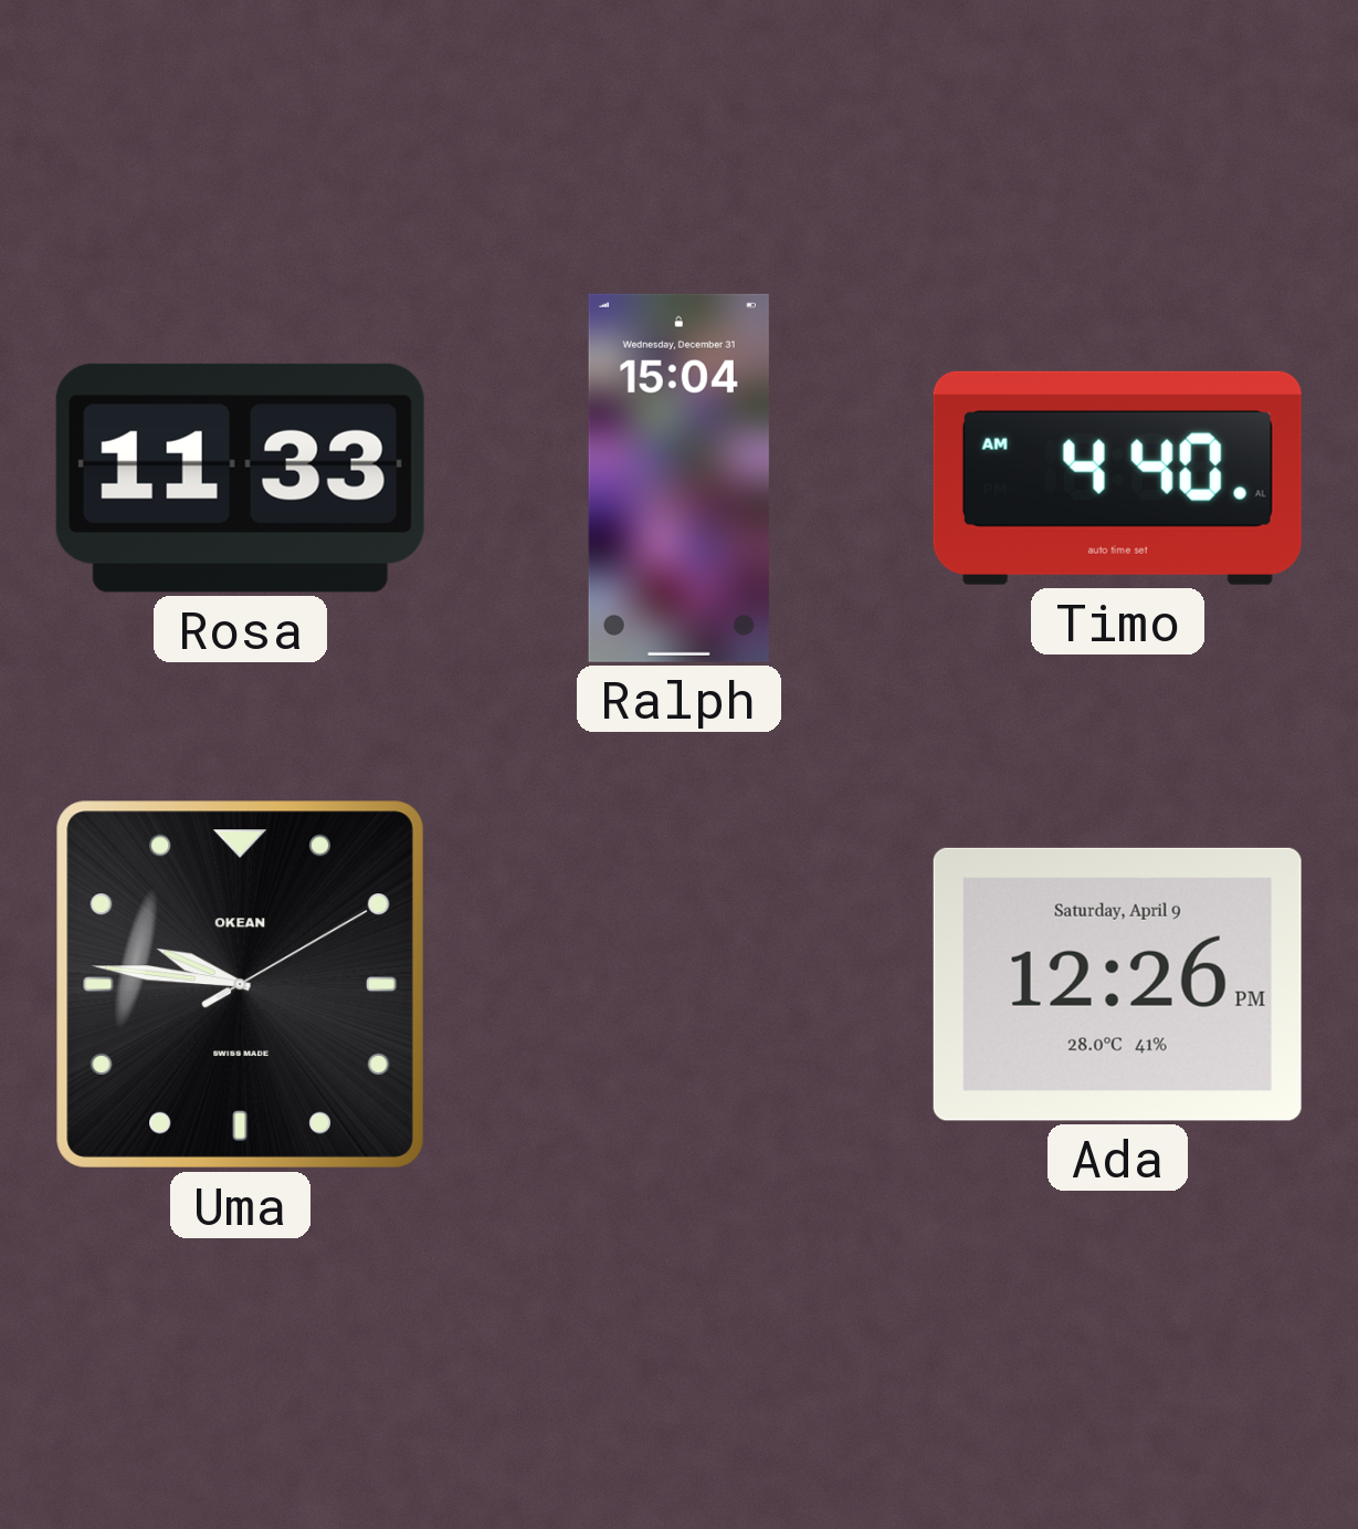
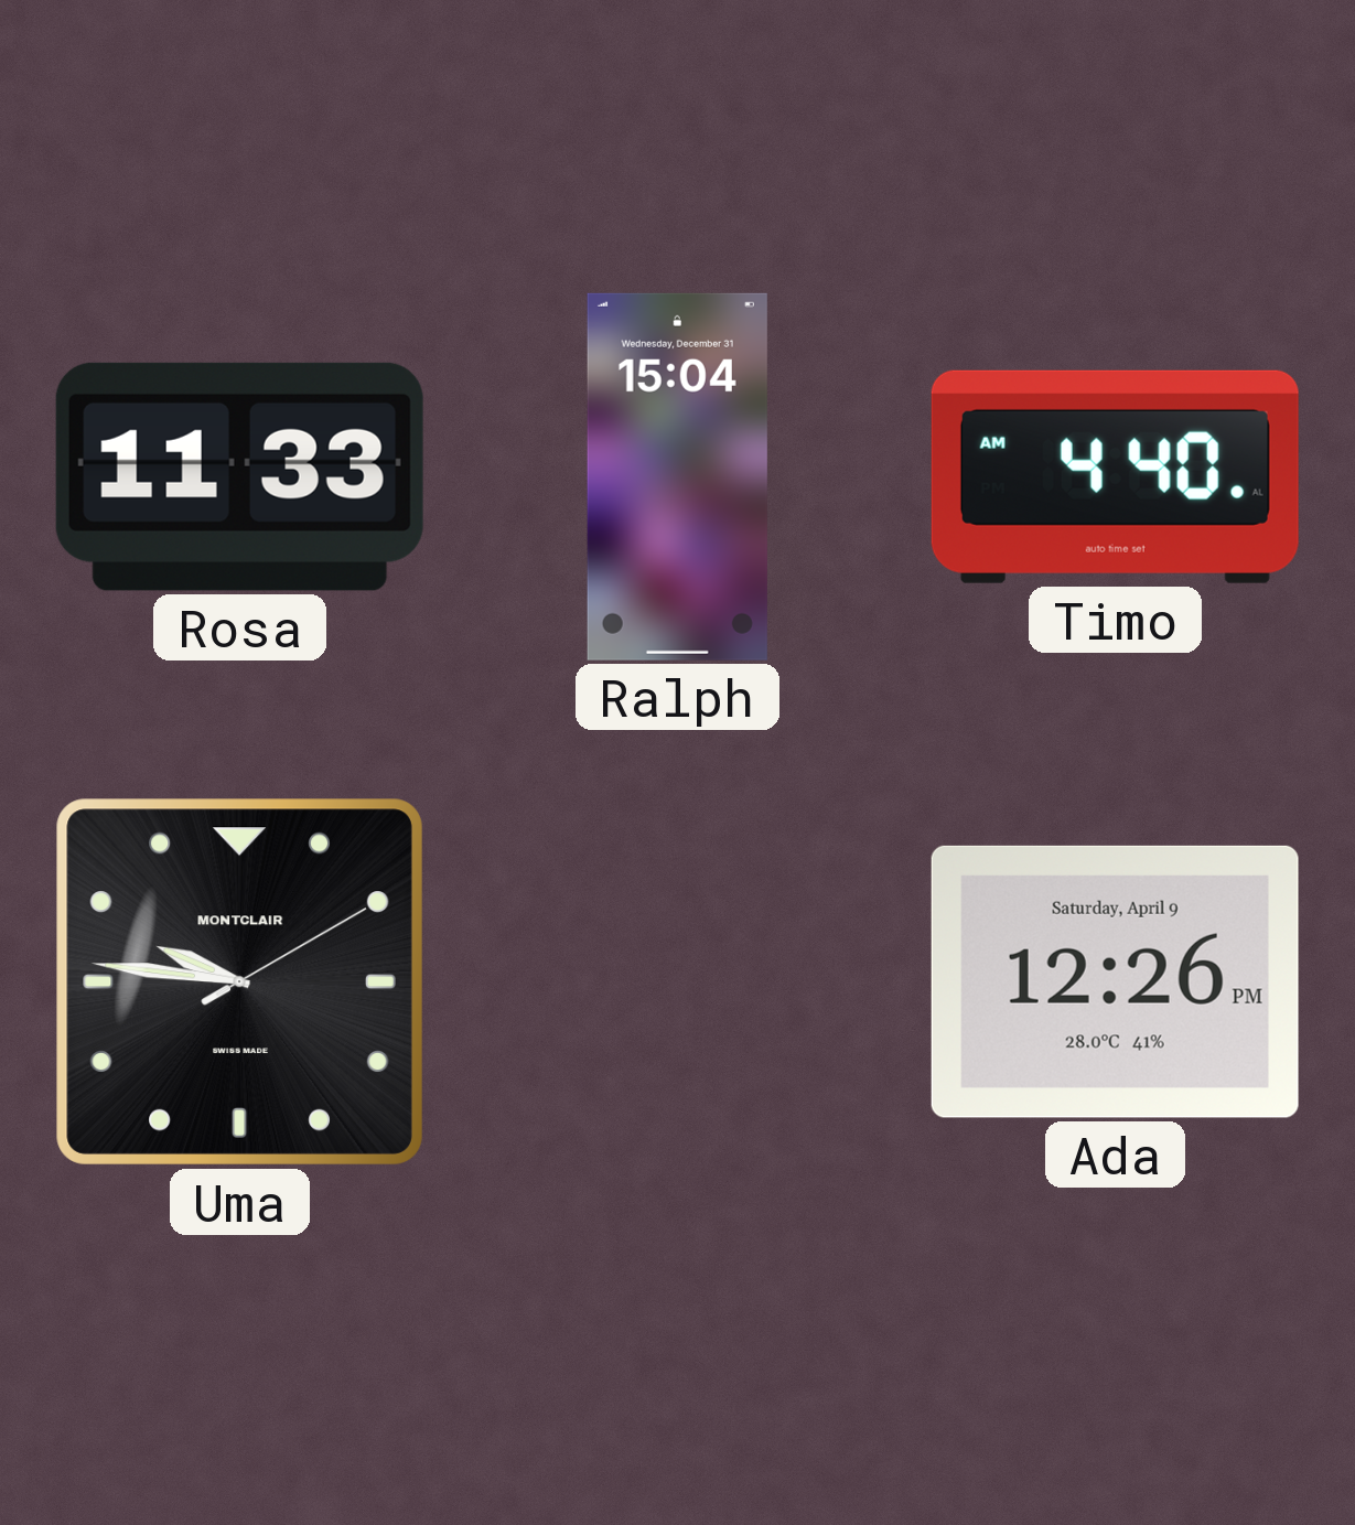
Uma brand: OKEAN -> MONTCLAIR
